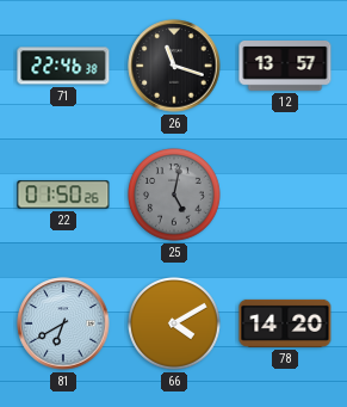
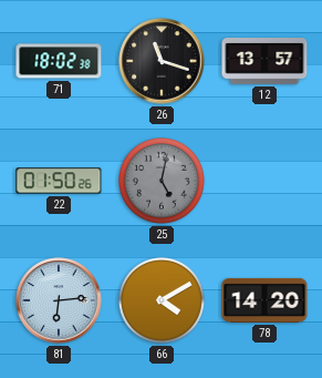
71: 22:46 -> 18:02
81: 6:40 -> 6:14
